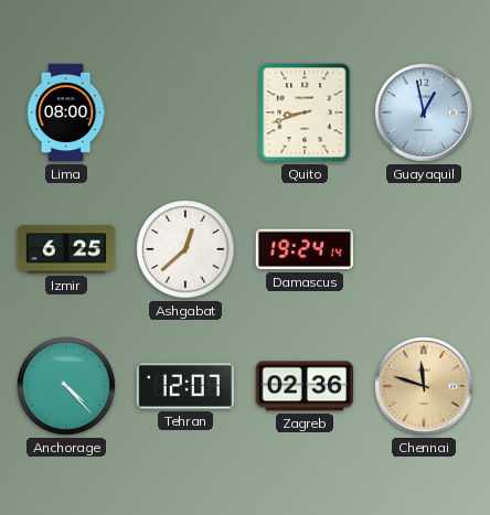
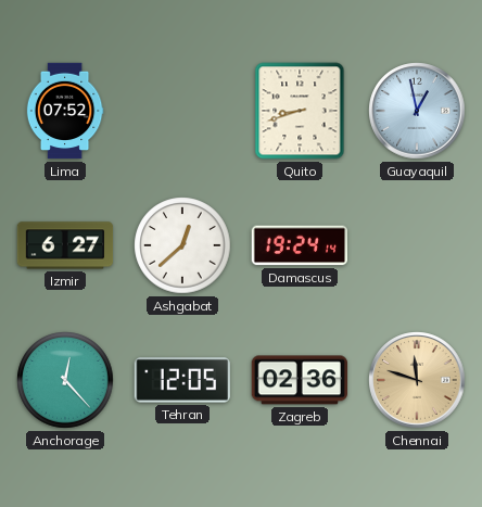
Lima: 08:00 -> 07:52
Izmir: 6:25 -> 6:27
Anchorage: 4:23 -> 12:23
Tehran: 12:07 -> 12:05
